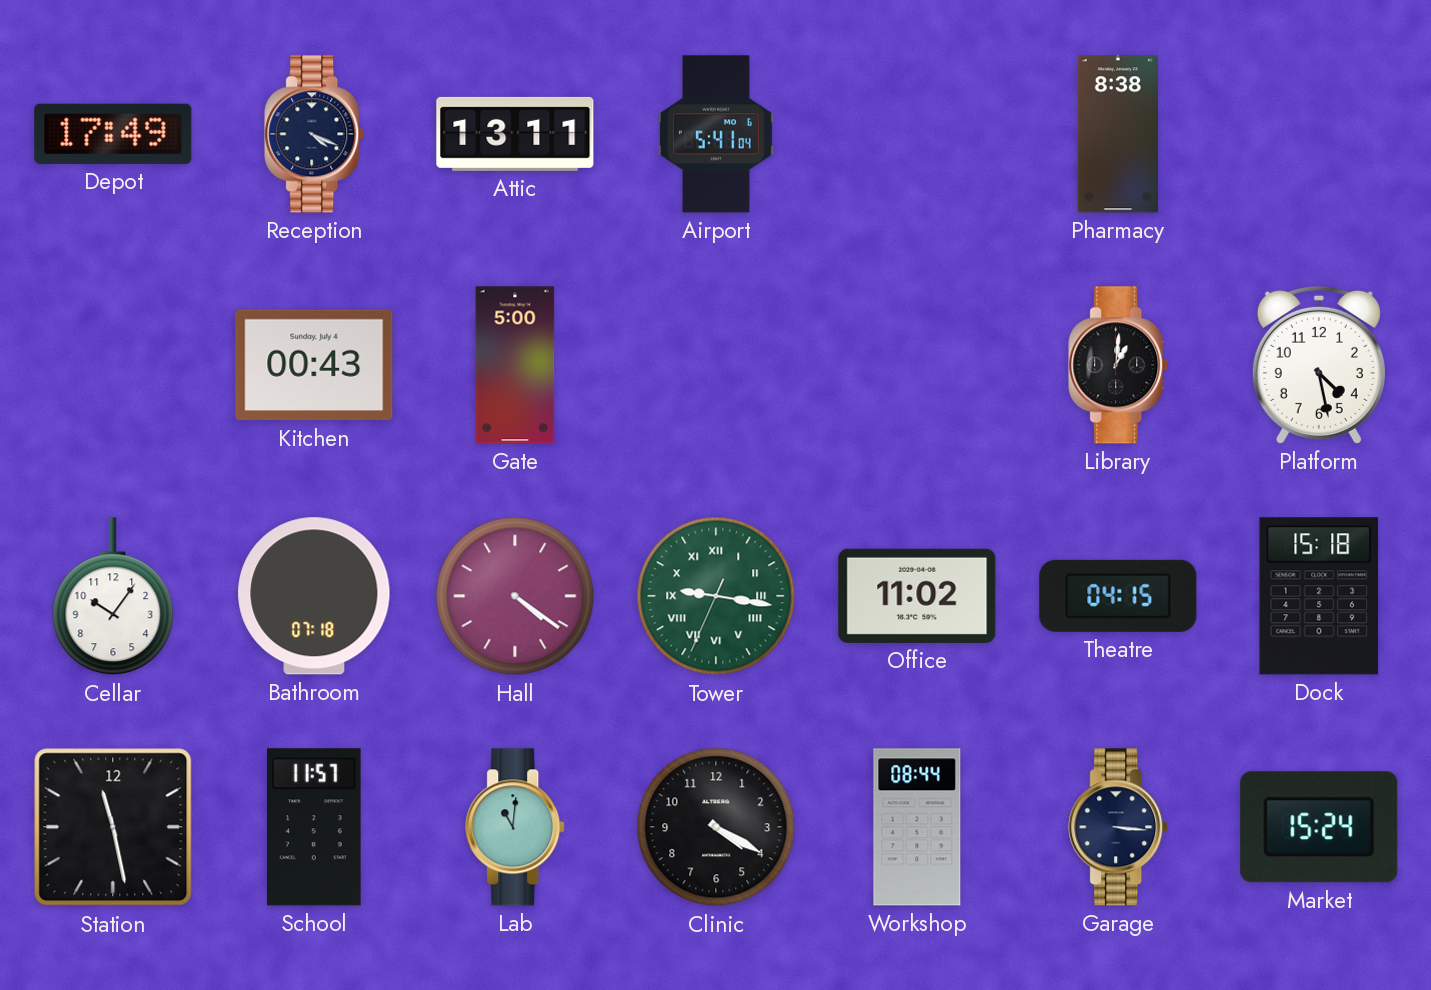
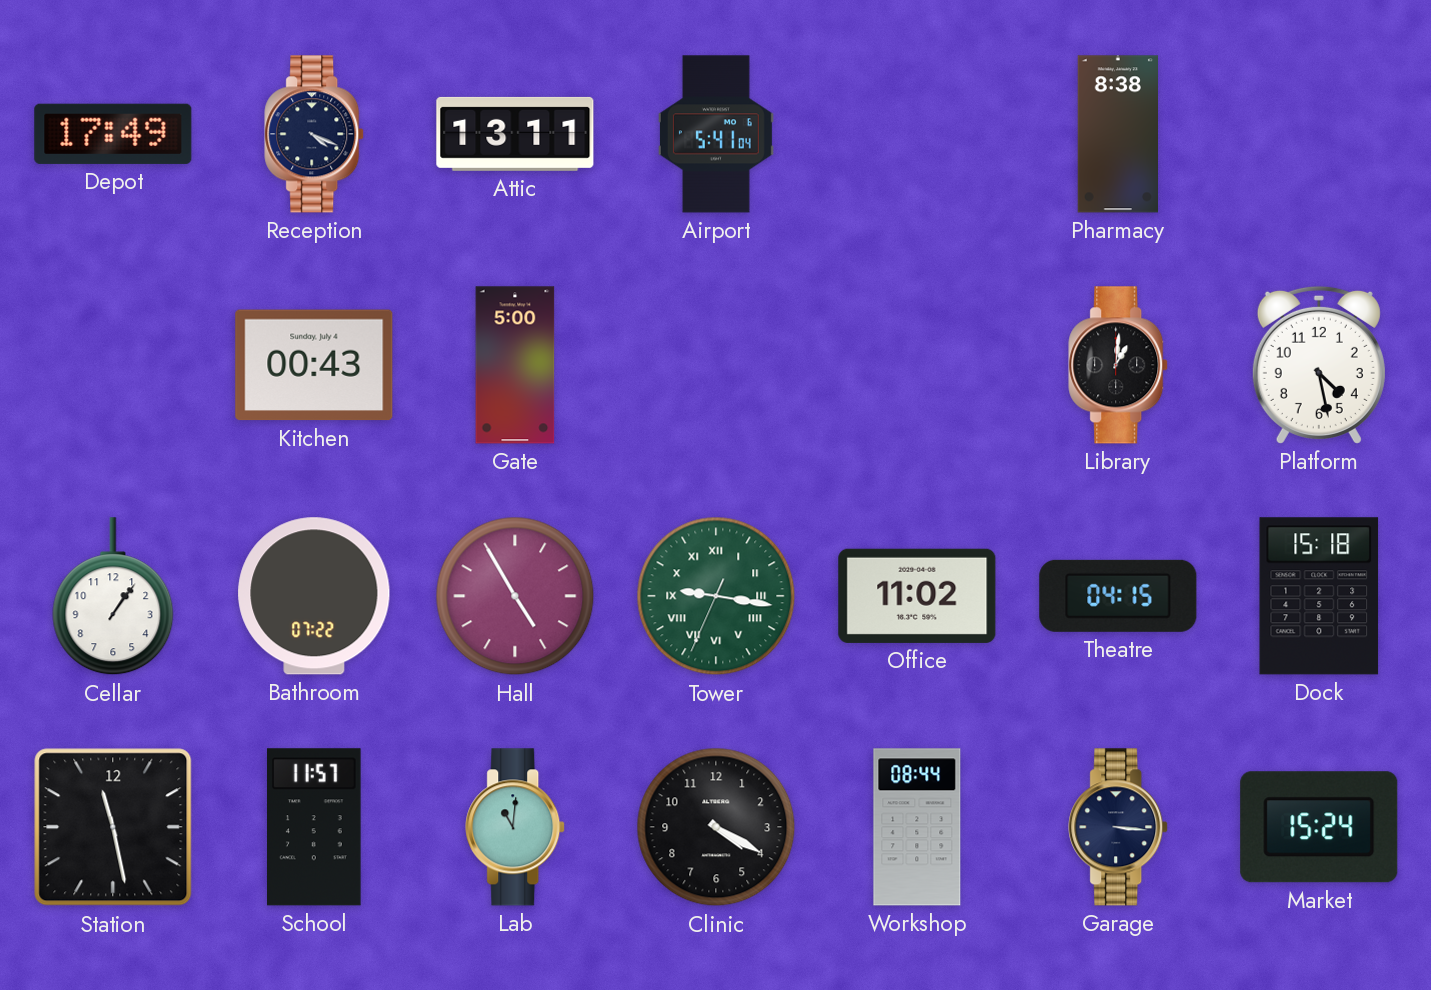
Cellar: 10:06 -> 1:06
Bathroom: 07:18 -> 07:22
Hall: 4:21 -> 4:55
